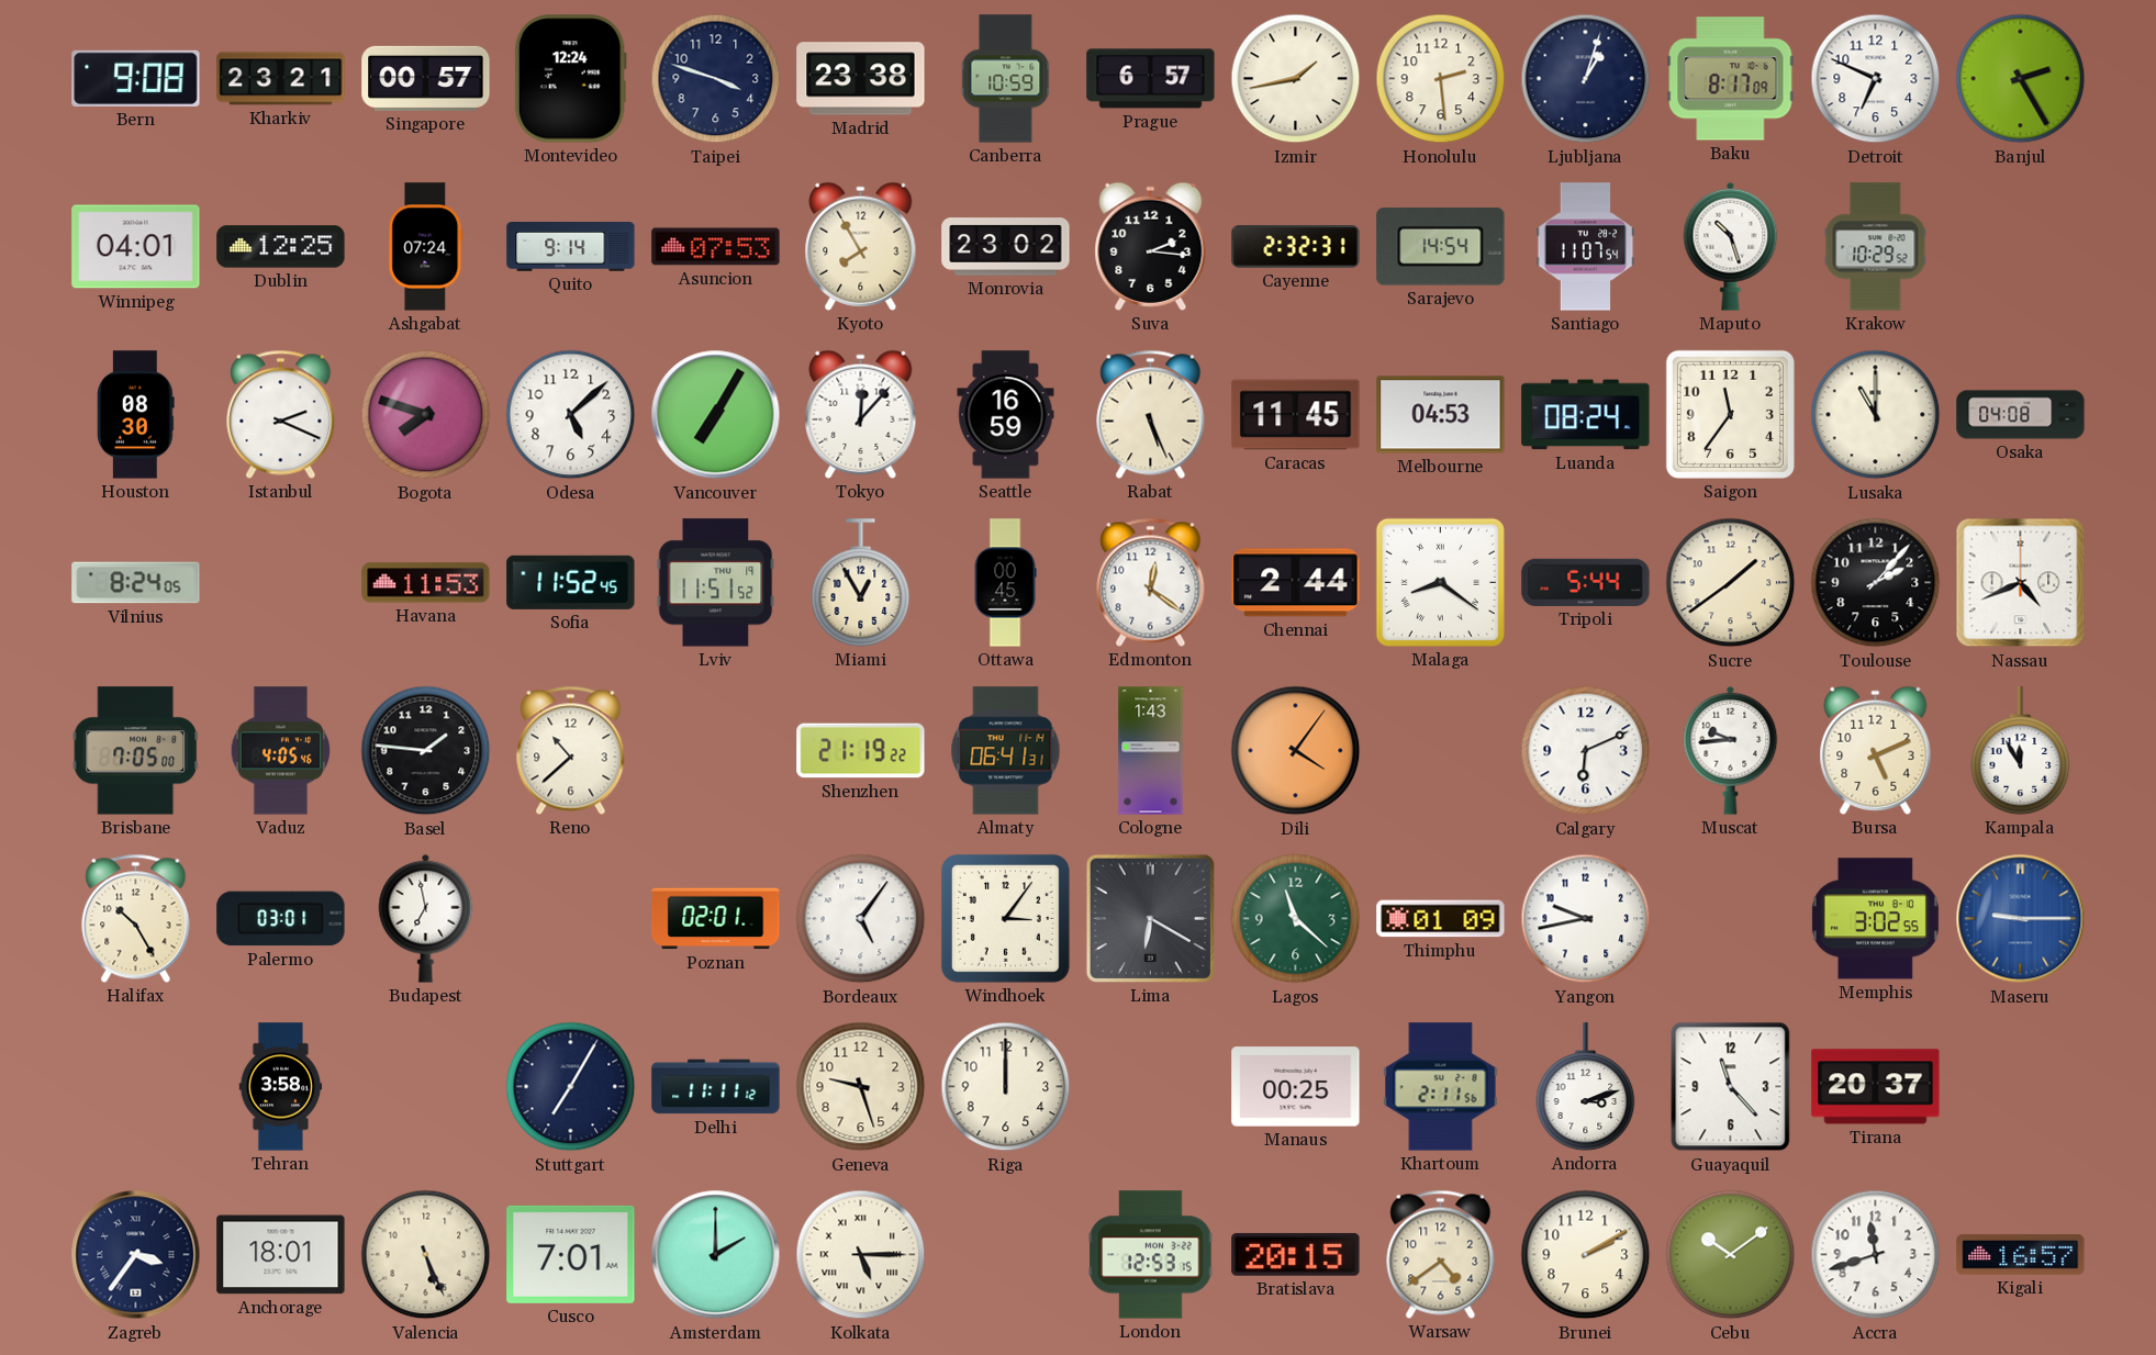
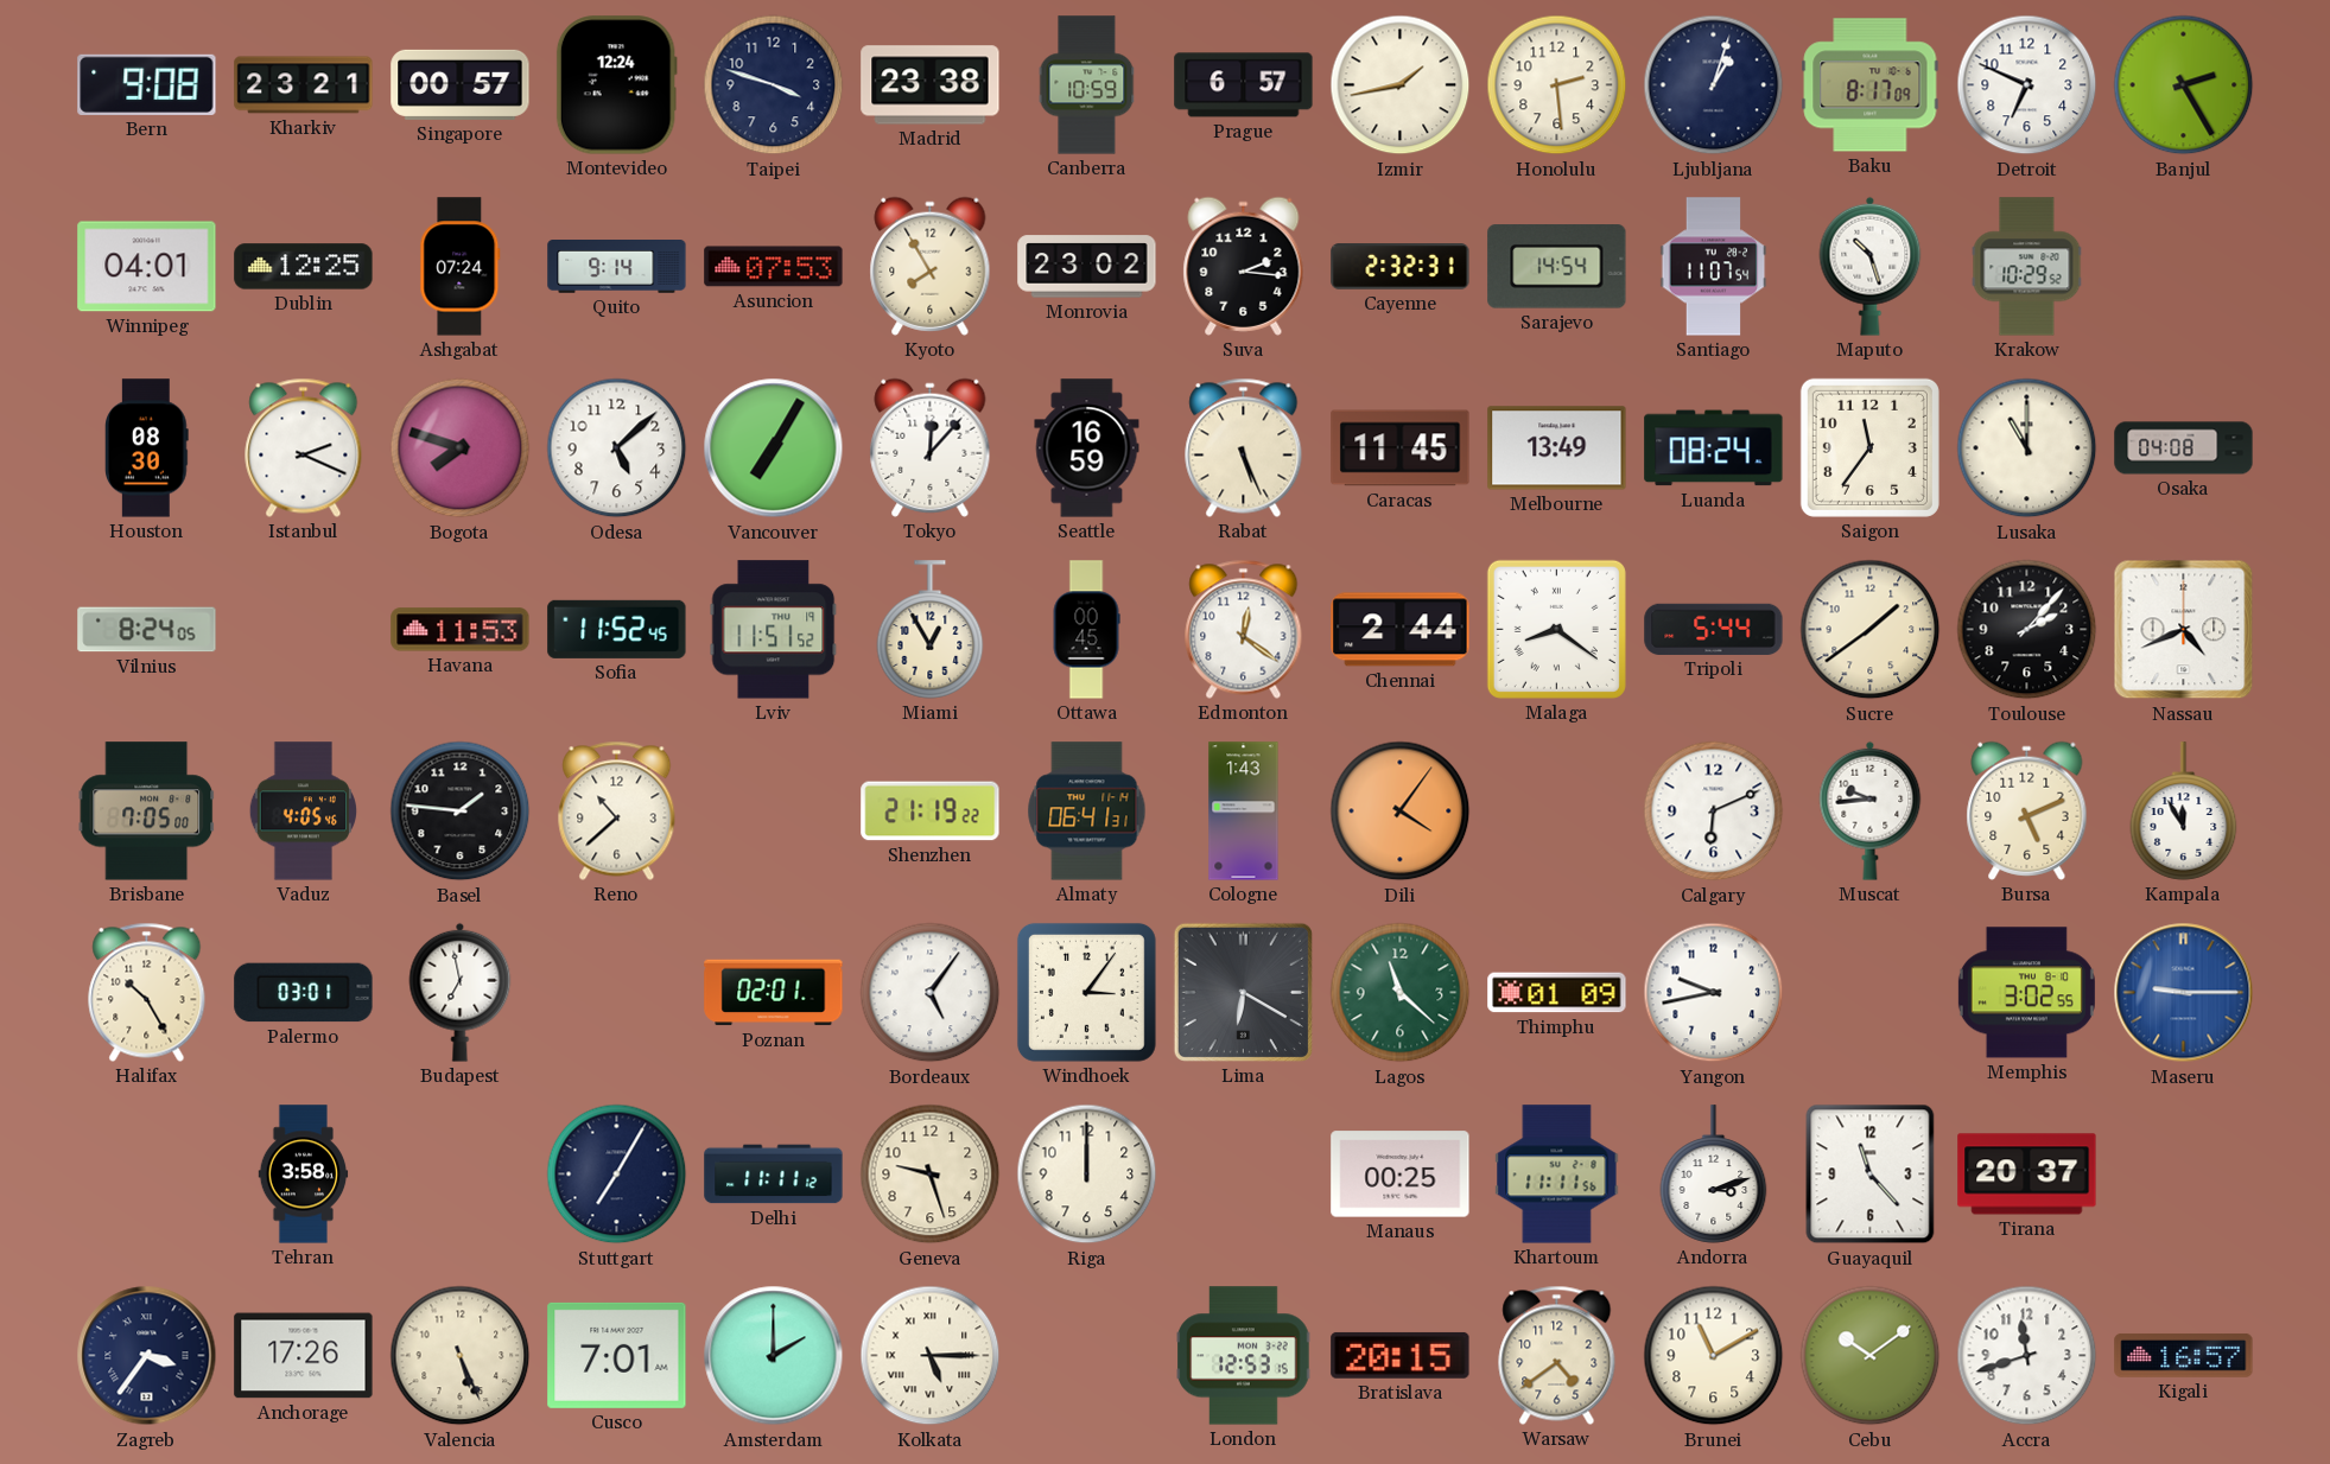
Melbourne: 04:53 -> 13:49
Khartoum: 2:11 -> 11:11
Anchorage: 18:01 -> 17:26
Brunei: 2:10 -> 11:10
